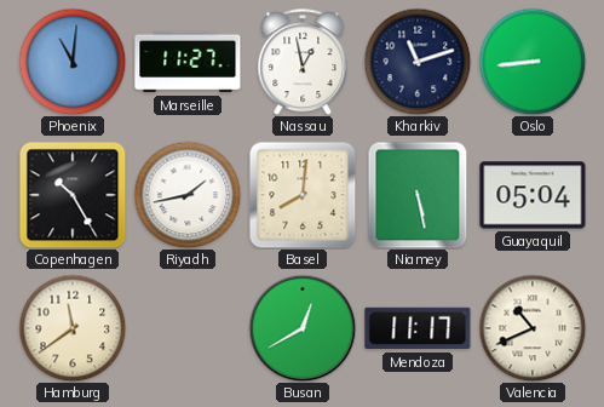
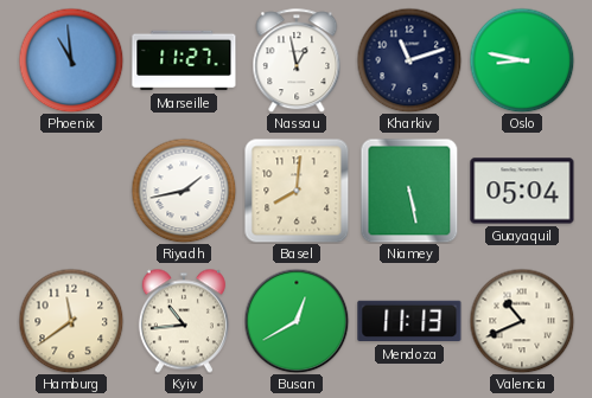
Phoenix: 11:01 -> 10:59
Oslo: 8:44 -> 8:47
Copenhagen: 10:25 -> none
Kyiv: none -> 10:44
Mendoza: 11:17 -> 11:13
